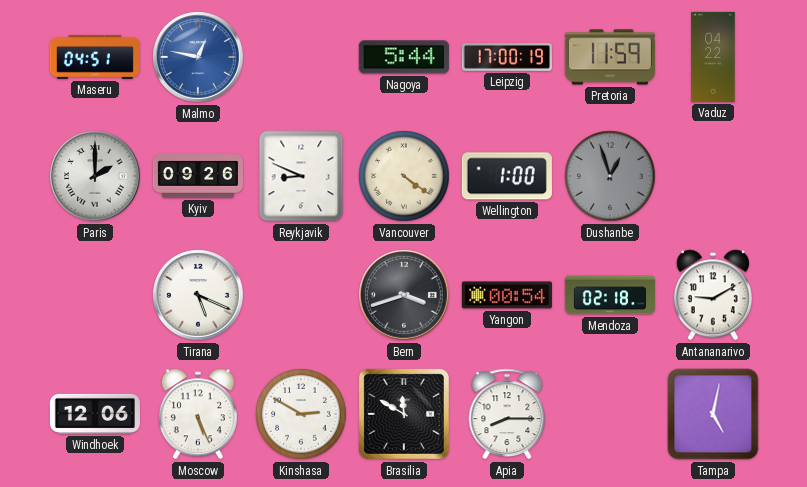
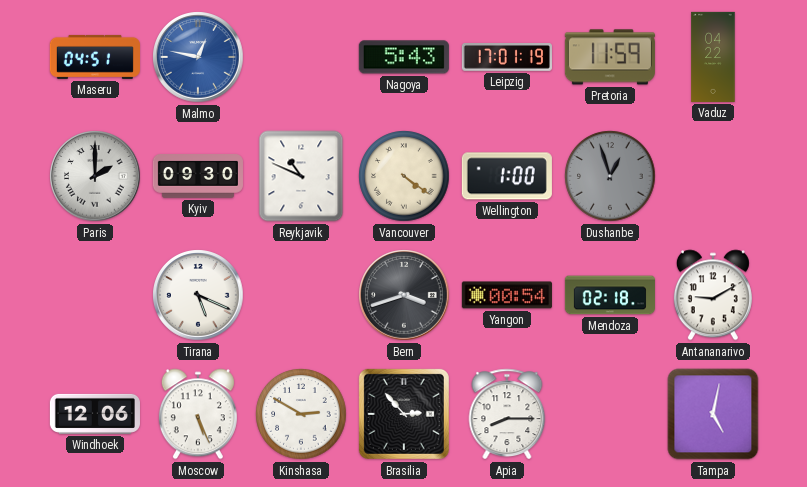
Nagoya: 5:44 -> 5:43
Leipzig: 17:00 -> 17:01
Kyiv: 09:26 -> 09:30
Reykjavik: 8:49 -> 10:49
Brasilia: 11:50 -> 2:53
